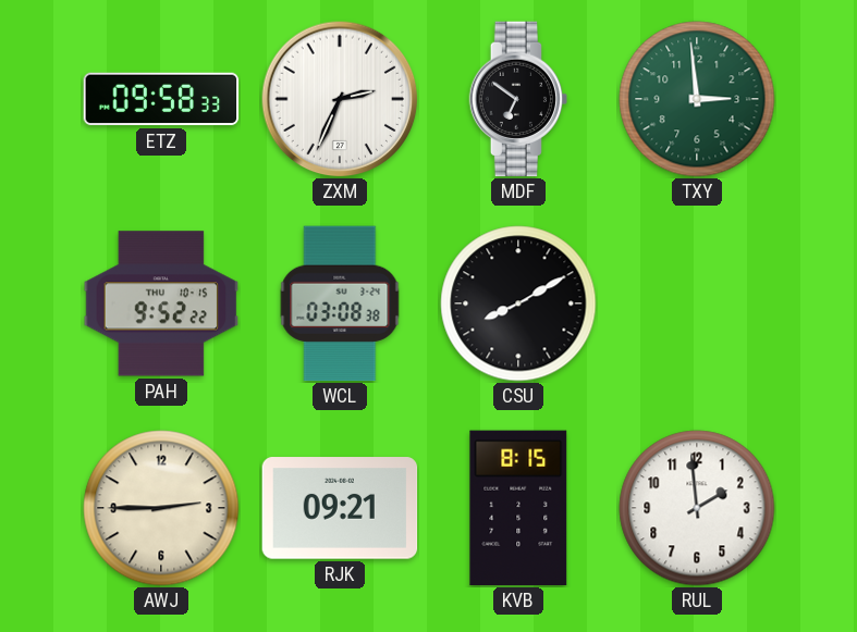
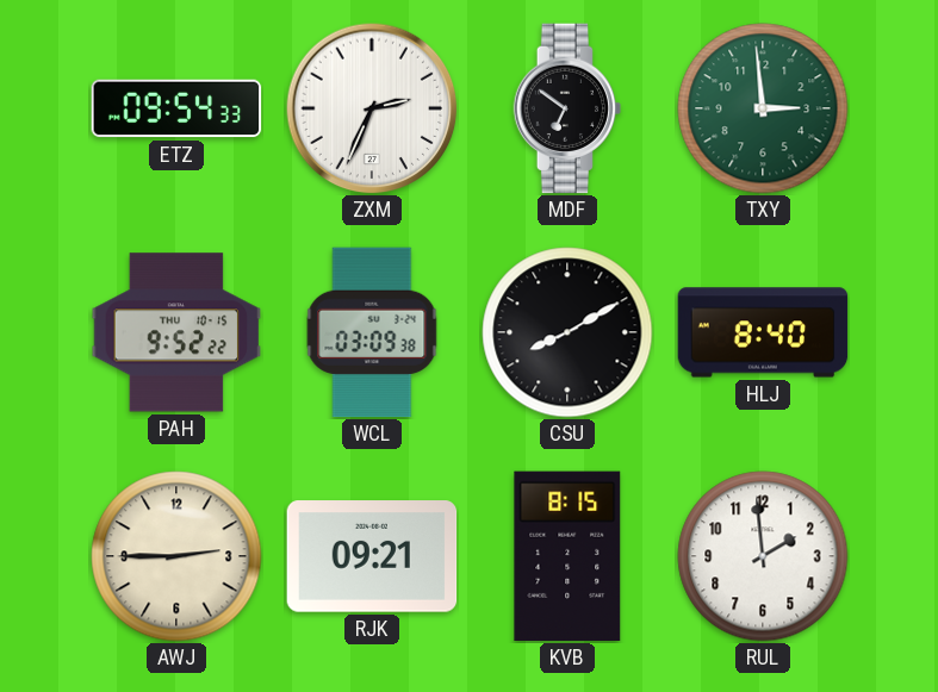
ETZ: 09:58 -> 09:54
WCL: 03:08 -> 03:09
HLJ: none -> 8:40
